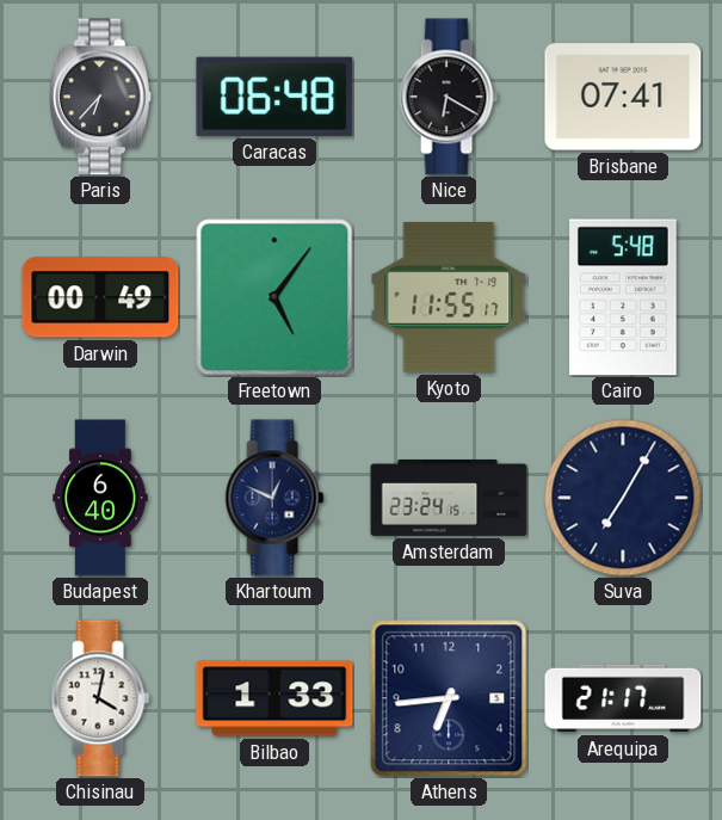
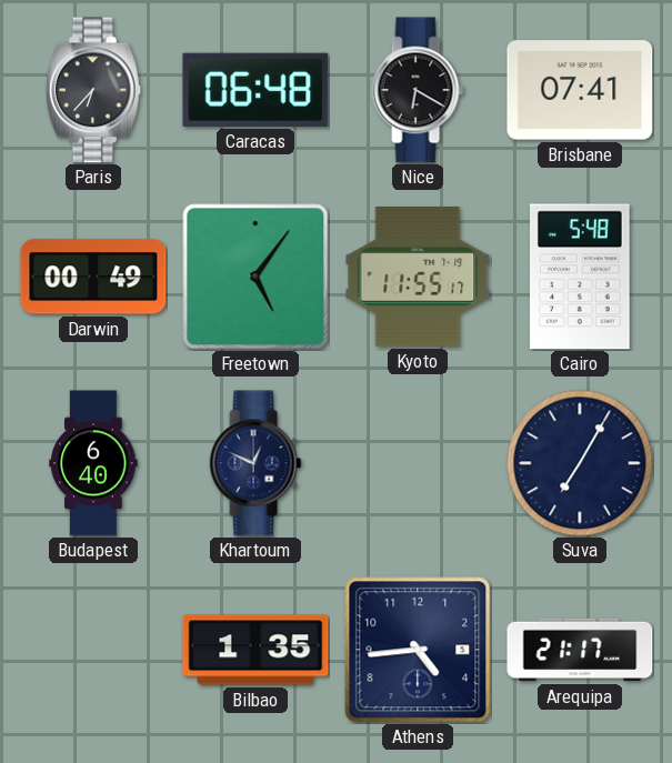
Amsterdam: 23:24 -> none
Chisinau: 4:02 -> none
Bilbao: 1:33 -> 1:35
Athens: 6:44 -> 4:44
